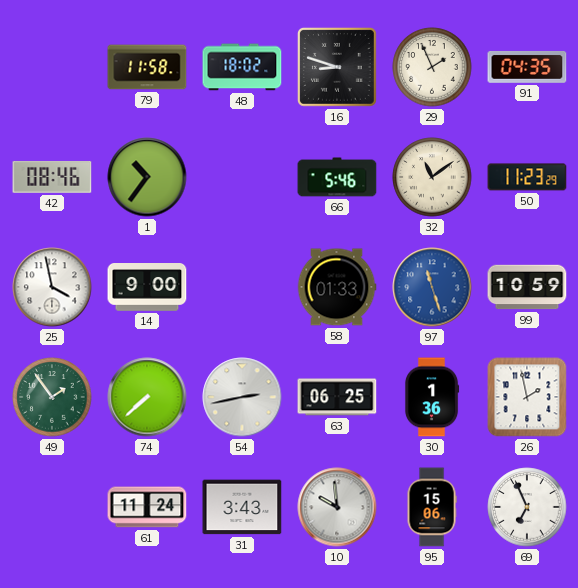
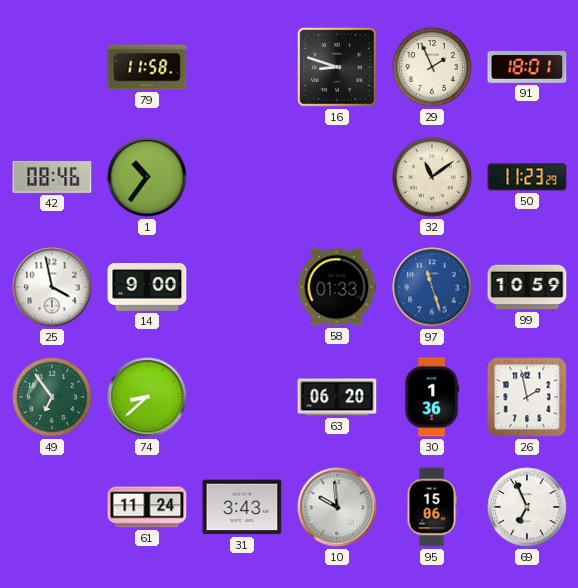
48: 18:02 -> none
91: 04:35 -> 18:01
66: 5:46 -> none
49: 1:54 -> 6:54
74: 7:38 -> 8:38
54: 2:43 -> none
63: 06:25 -> 06:20
